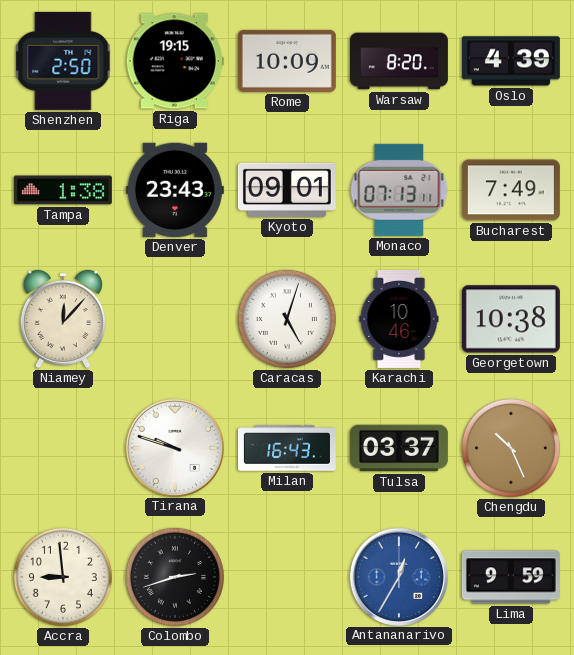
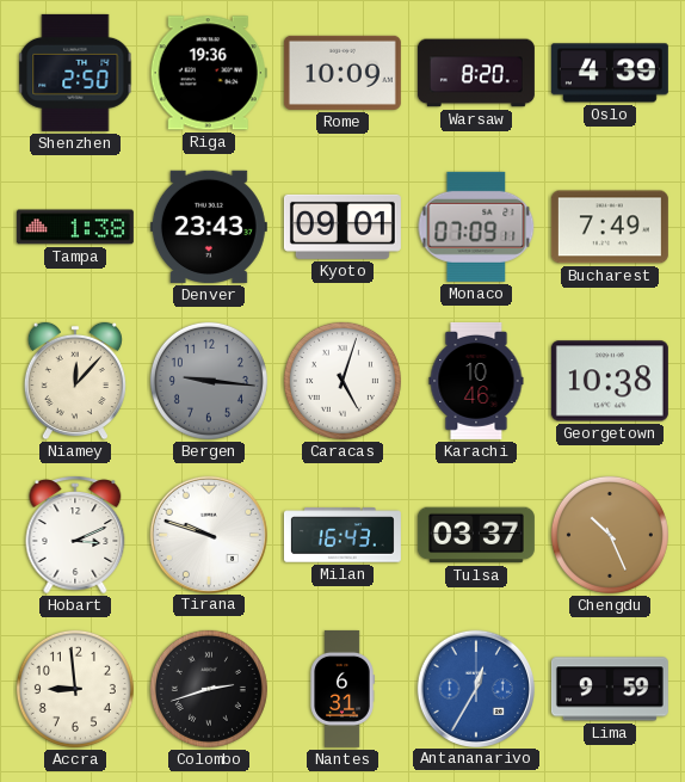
Riga: 19:15 -> 19:36
Monaco: 07:13 -> 07:09
Bergen: none -> 9:16
Hobart: none -> 3:11
Nantes: none -> 6:31
